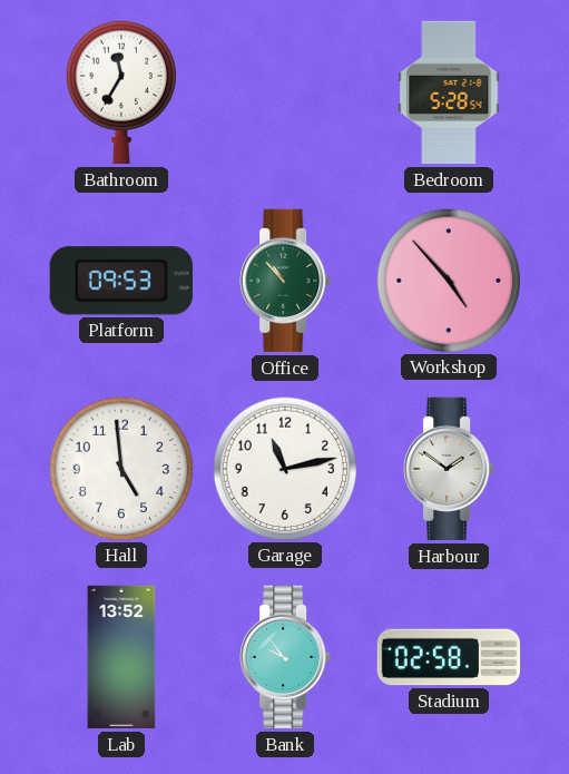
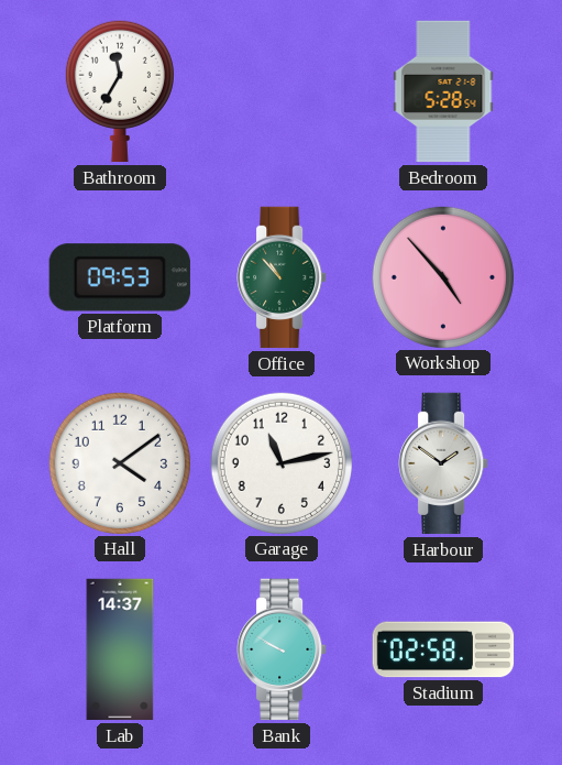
Hall: 4:59 -> 4:09
Lab: 13:52 -> 14:37
Bank: 9:54 -> 9:50
